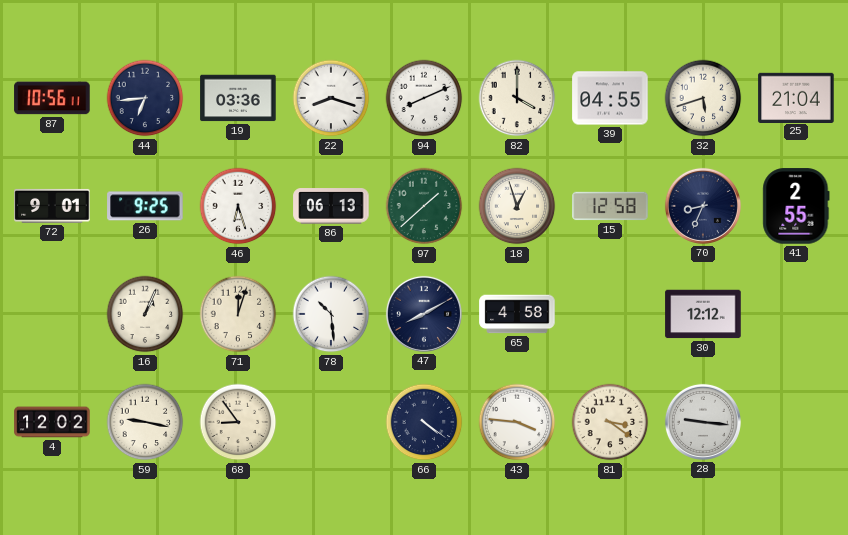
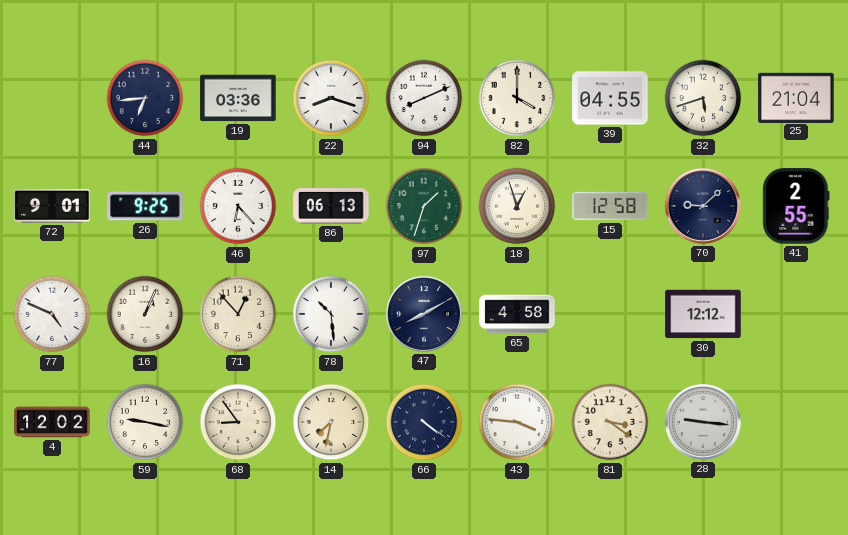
87: 10:56 -> none
46: 6:27 -> 6:23
97: 1:38 -> 1:33
70: 8:34 -> 9:08
77: none -> 4:49
71: 12:03 -> 12:53
14: none -> 7:32
